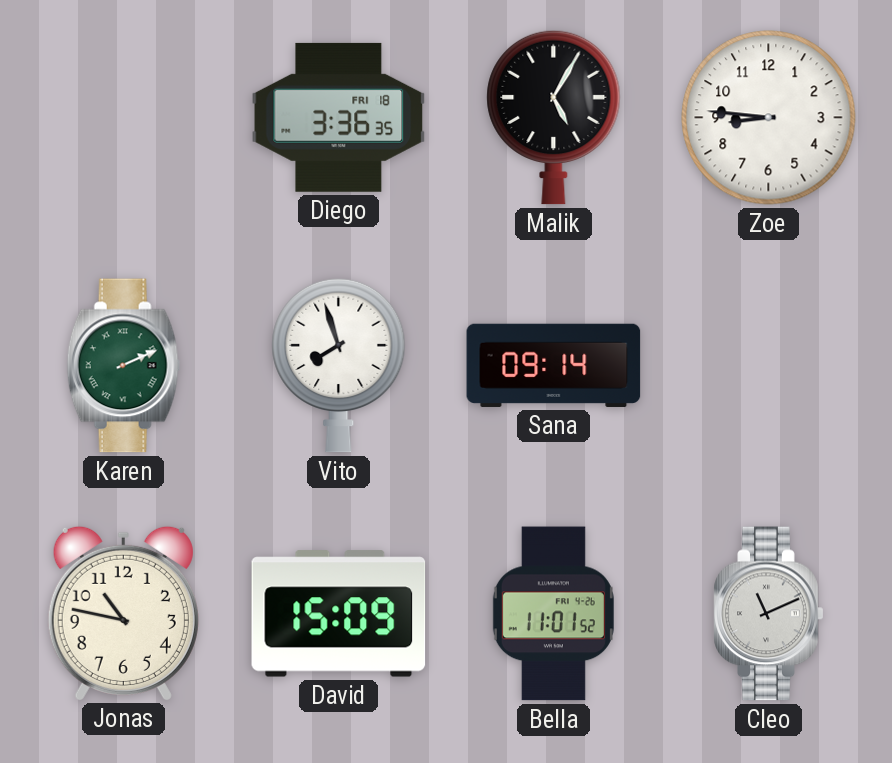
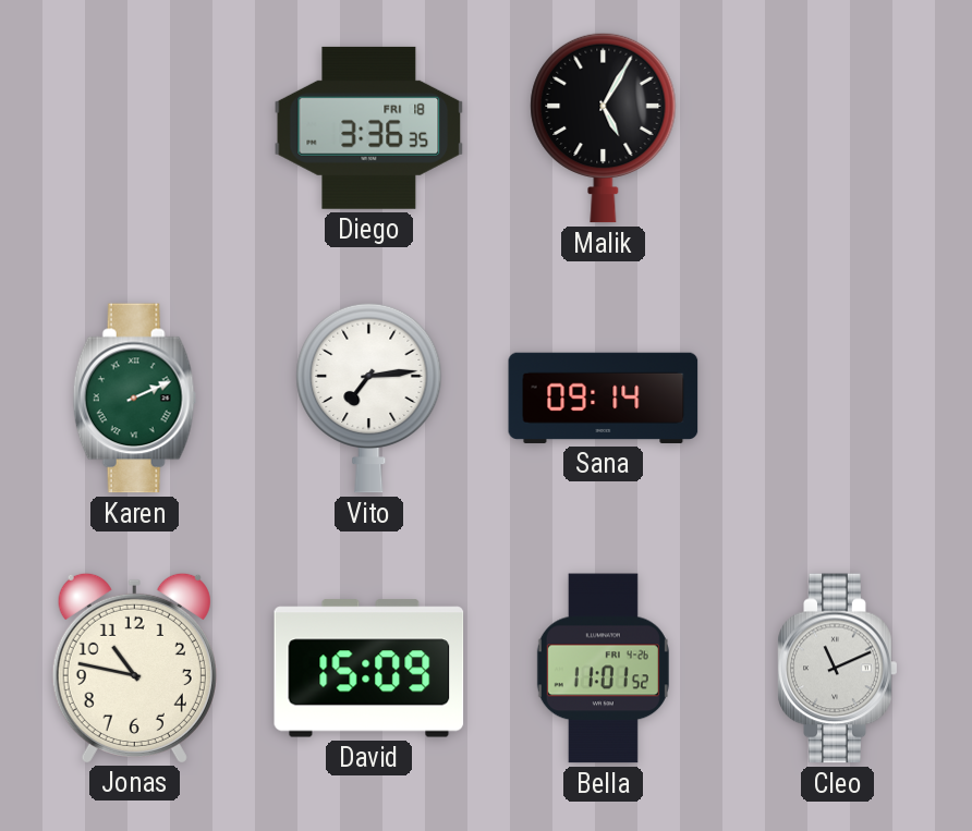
Zoe: 8:46 -> none
Vito: 7:57 -> 7:14
